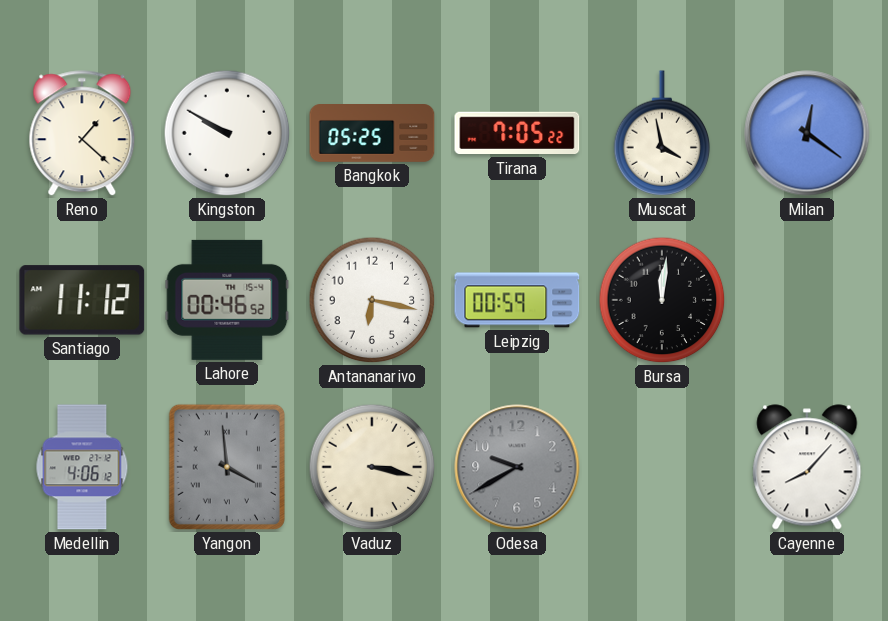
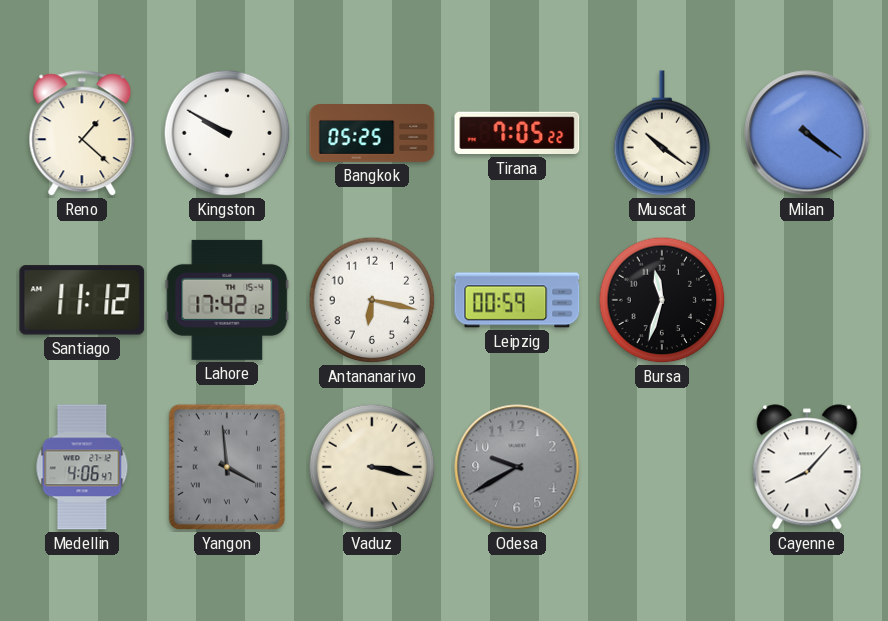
Muscat: 3:58 -> 10:21
Milan: 12:21 -> 4:21
Lahore: 00:46 -> 17:42
Bursa: 12:01 -> 11:33
Medellin: 4:06:12 -> 4:06:47
